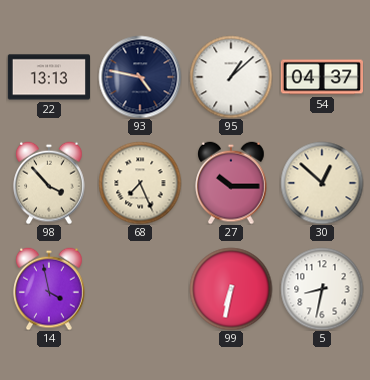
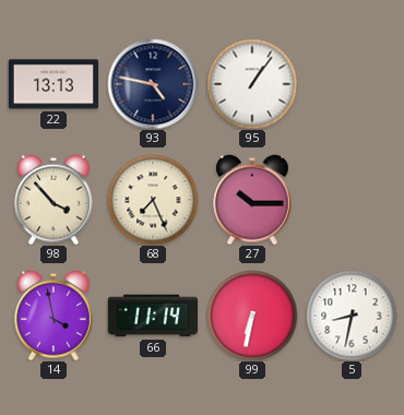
95: 1:08 -> 1:06
54: 04:37 -> none
30: 12:52 -> none
66: none -> 11:14
